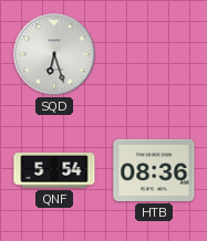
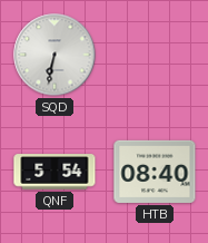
SQD: 6:27 -> 6:32
HTB: 08:36 -> 08:40
